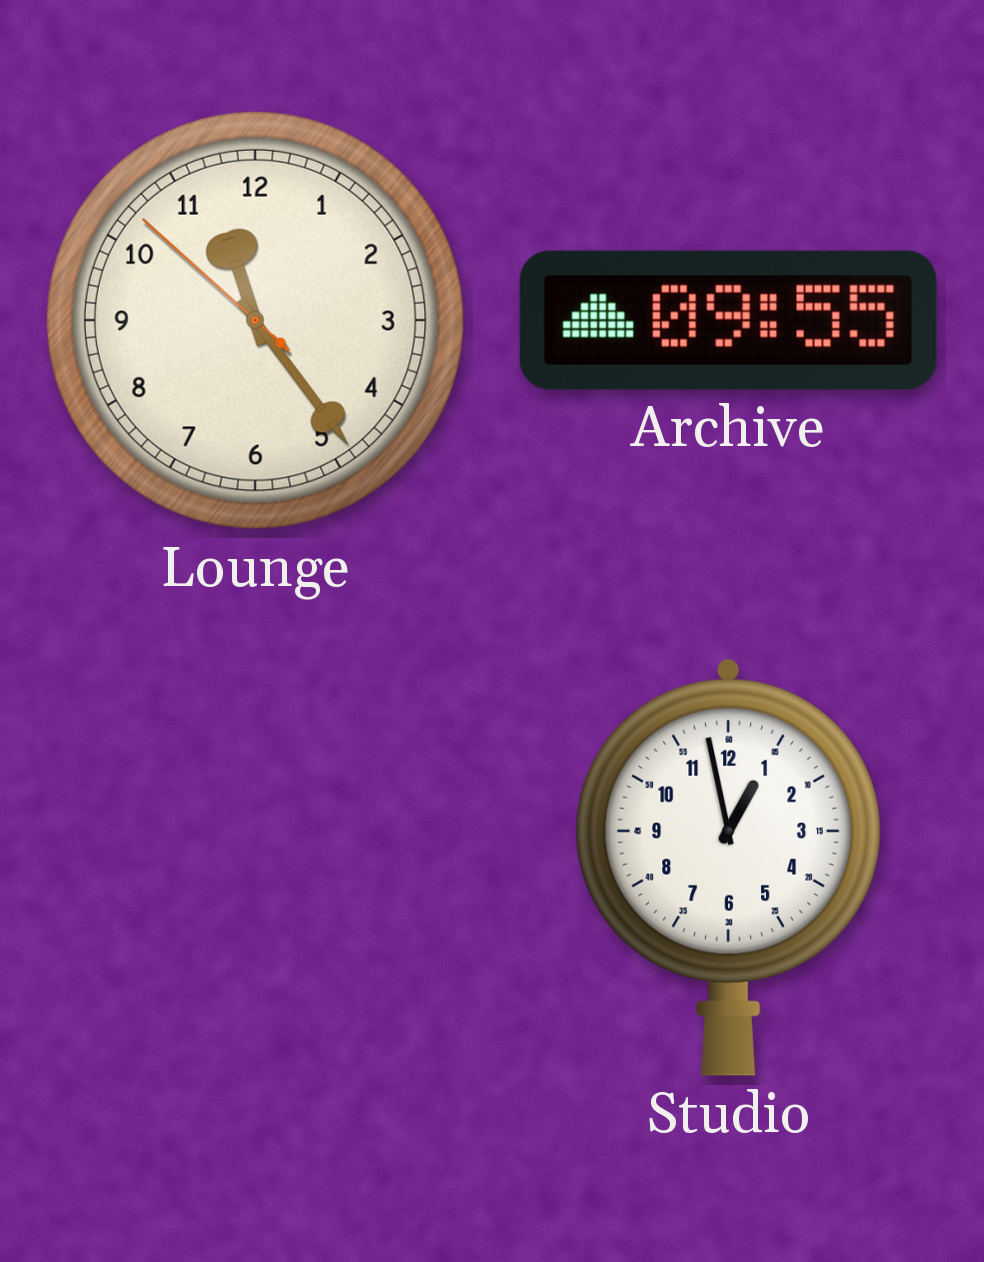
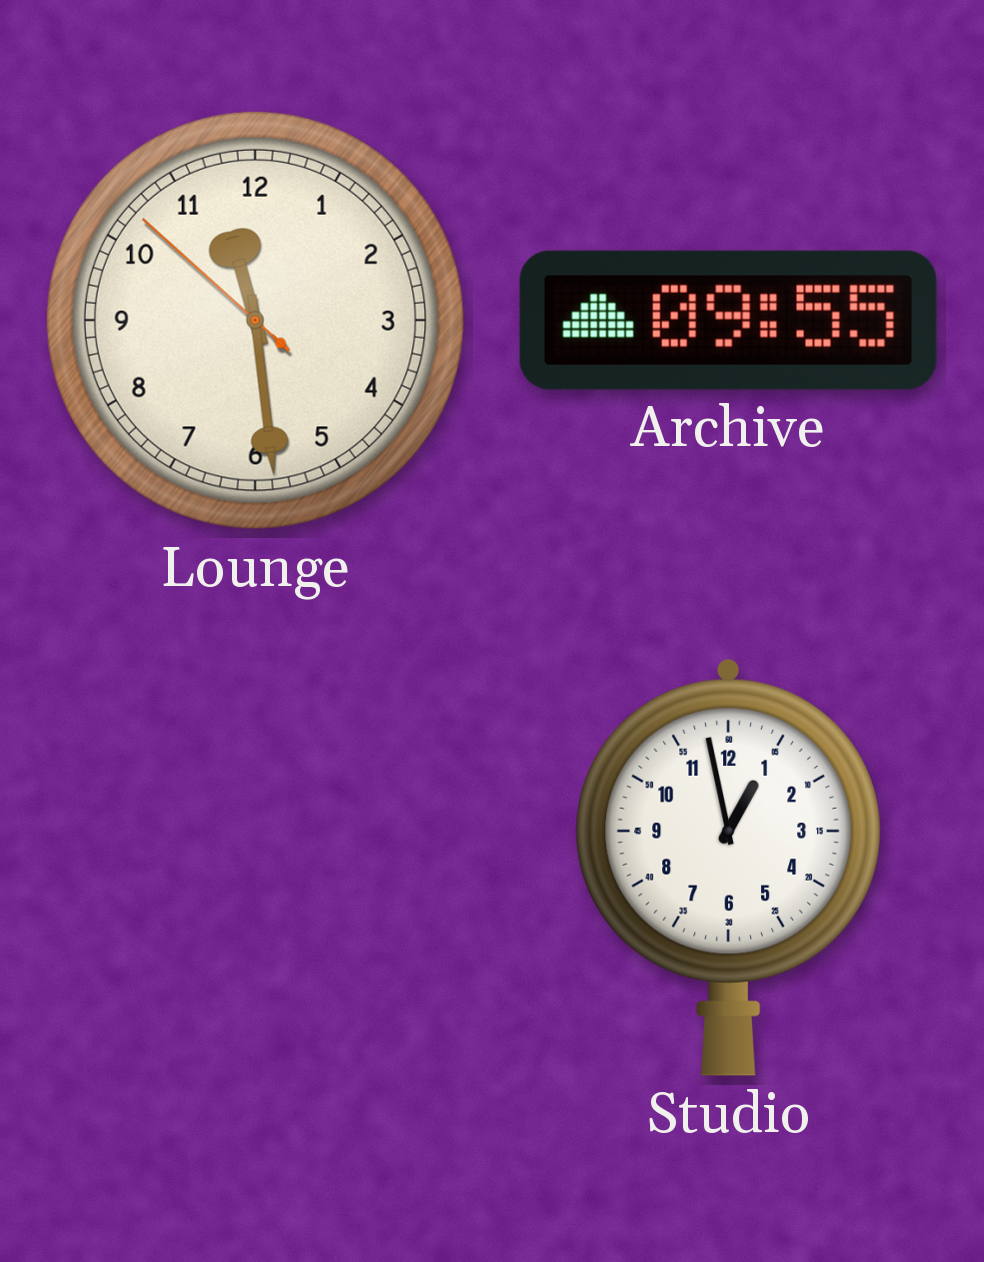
Lounge: 11:23 -> 11:28
